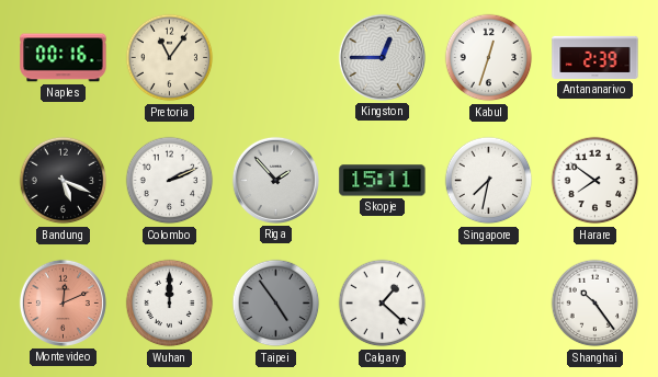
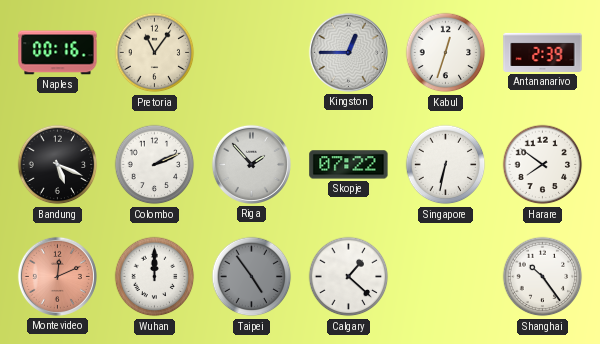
Skopje: 15:11 -> 07:22
Singapore: 7:32 -> 6:32
